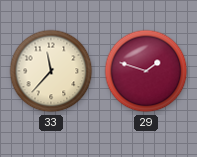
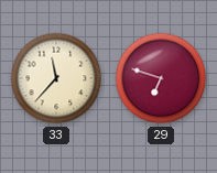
29: 1:48 -> 6:48
